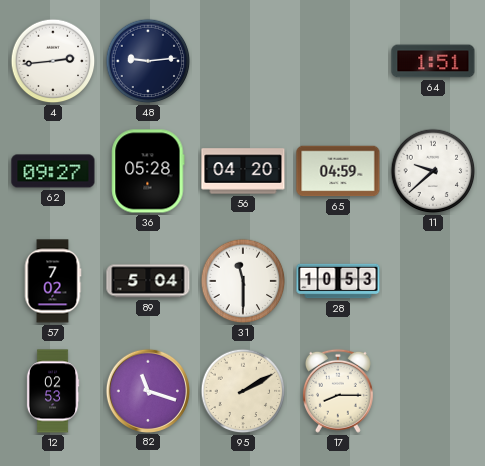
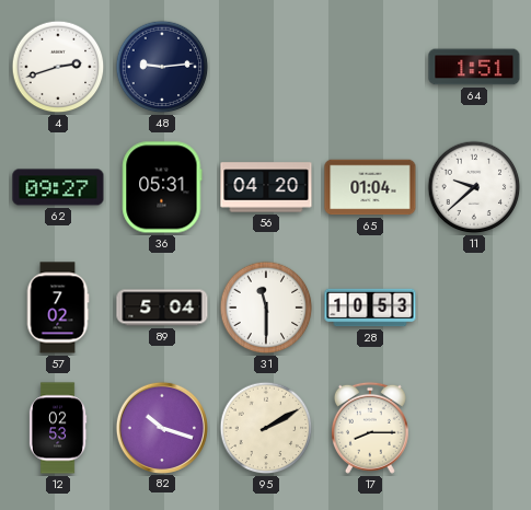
4: 2:44 -> 2:42
36: 05:28 -> 05:31
65: 04:59 -> 01:04
82: 11:18 -> 10:18
